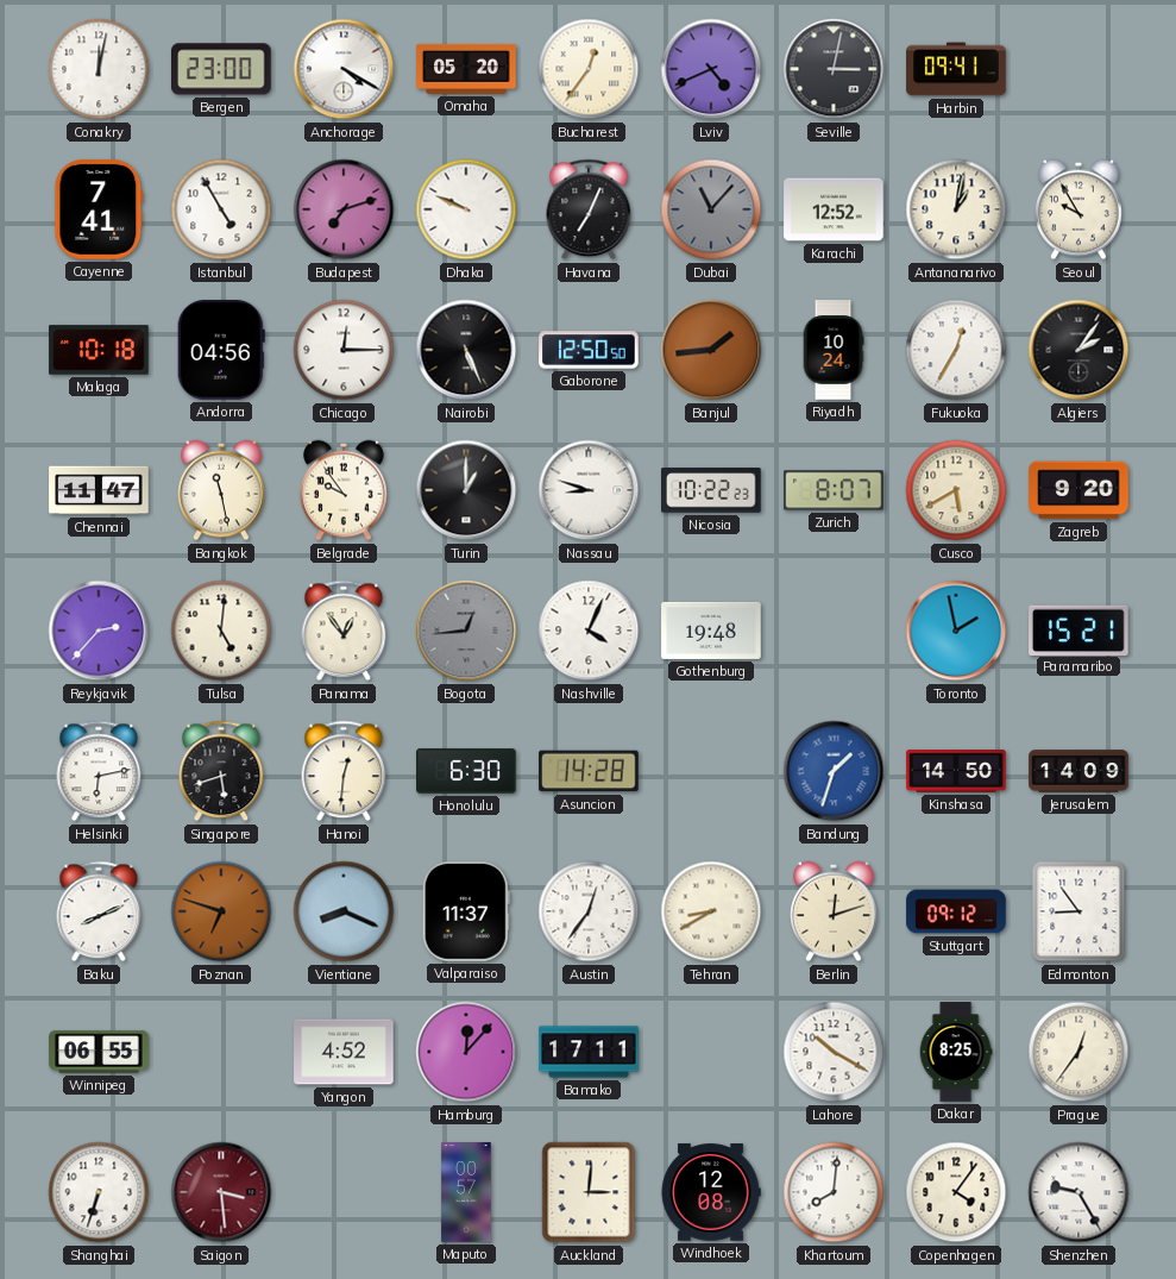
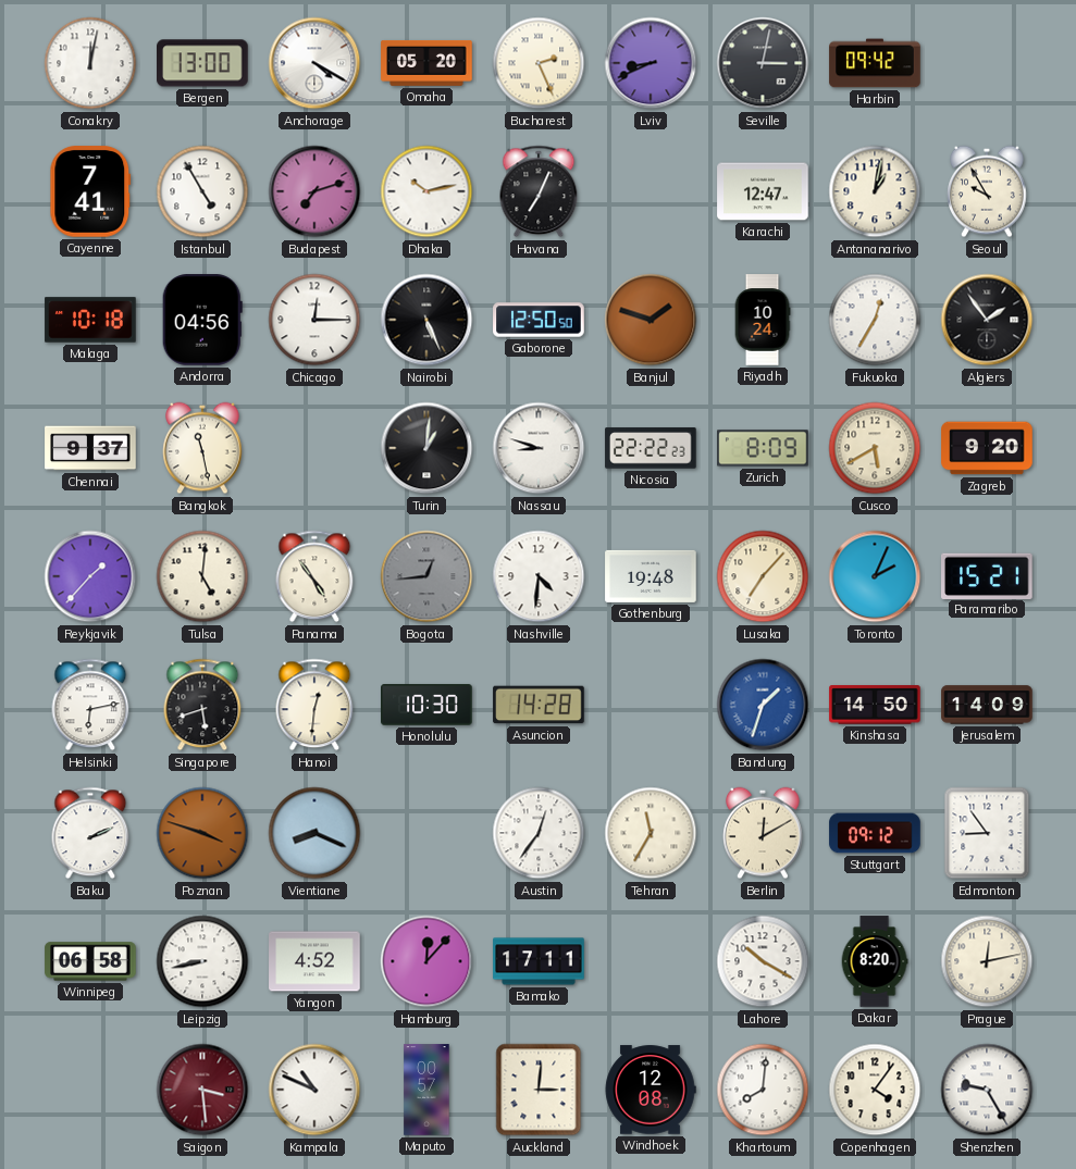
Bergen: 23:00 -> 13:00
Bucharest: 12:36 -> 2:26
Lviv: 4:41 -> 8:41
Harbin: 09:41 -> 09:42
Dhaka: 9:49 -> 10:13
Dubai: 11:07 -> none
Karachi: 12:52 -> 12:47
Banjul: 1:44 -> 1:48
Algiers: 2:06 -> 1:54
Chennai: 11:47 -> 9:37
Belgrade: 9:54 -> none
Turin: 1:00 -> 1:01
Nicosia: 10:22 -> 22:22
Zurich: 8:07 -> 8:09
Reykjavik: 2:37 -> 1:37
Panama: 12:54 -> 4:54
Nashville: 4:04 -> 4:31
Lusaka: none -> 7:07
Toronto: 1:58 -> 2:04
Honolulu: 6:30 -> 10:30
Baku: 8:11 -> 2:11
Poznan: 6:48 -> 3:48
Valparaiso: 11:37 -> none
Tehran: 8:40 -> 11:35
Berlin: 12:12 -> 12:10
Winnipeg: 06:55 -> 06:58
Leipzig: none -> 8:43
Dakar: 8:25 -> 8:20
Prague: 12:36 -> 12:13
Shanghai: 6:33 -> none
Kampala: none -> 10:49
